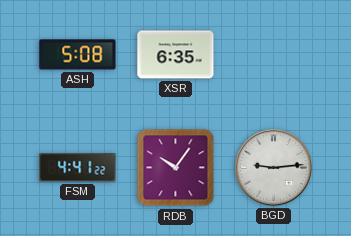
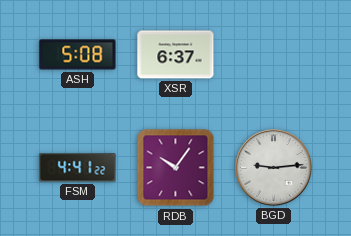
XSR: 6:35 -> 6:37
